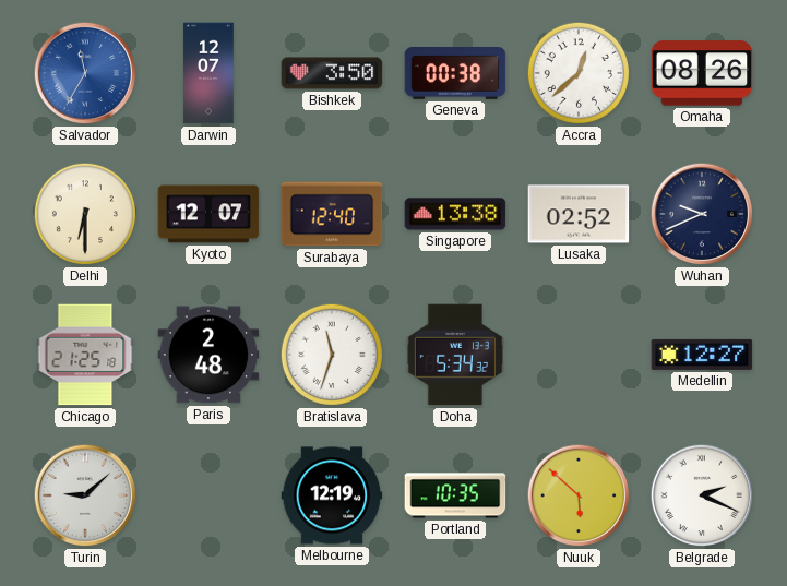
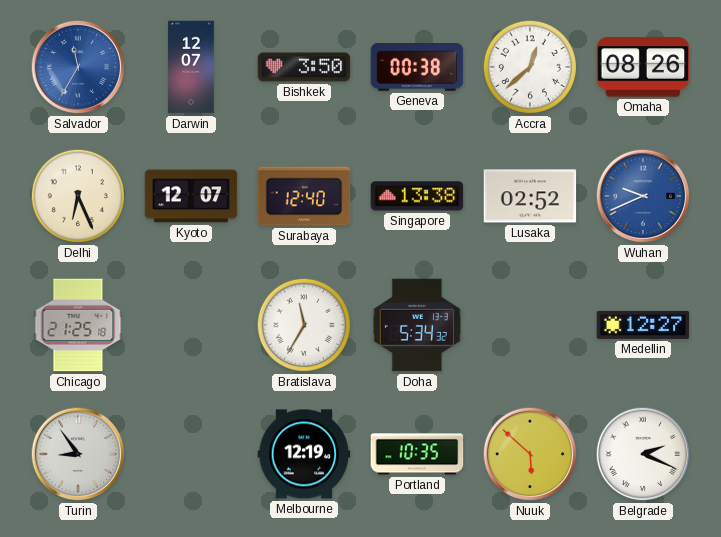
Delhi: 6:30 -> 6:26
Wuhan dial: navy -> blue
Paris: 2:48 -> none
Bratislava: 11:33 -> 11:35
Turin: 9:08 -> 8:54
